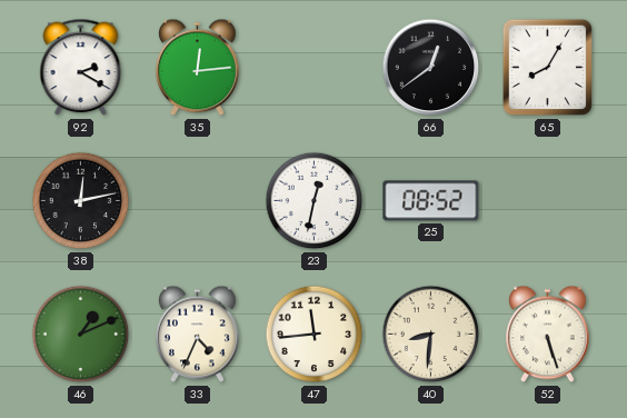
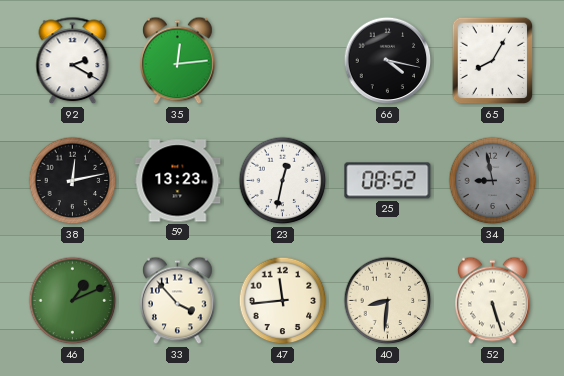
66: 12:39 -> 4:17
59: none -> 13:23
34: none -> 8:58
33: 4:34 -> 3:53
